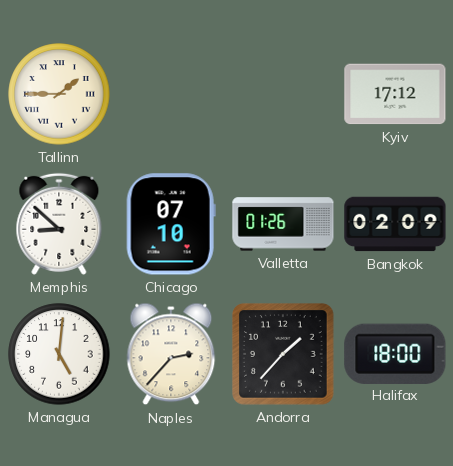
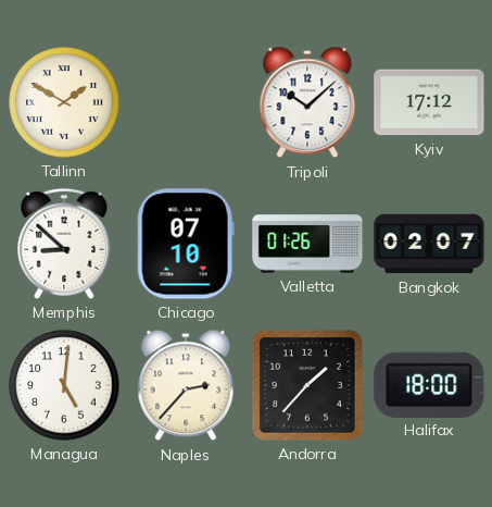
Tallinn: 1:45 -> 1:50
Tripoli: none -> 10:08
Bangkok: 02:09 -> 02:07
